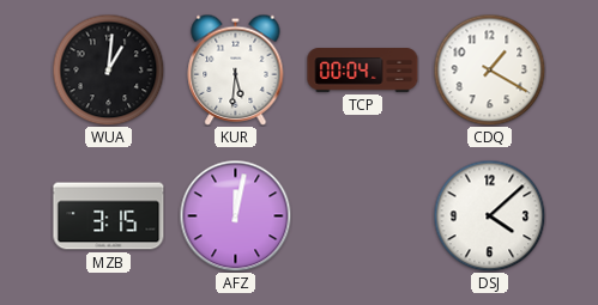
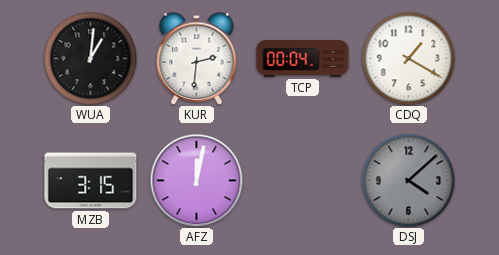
KUR: 5:31 -> 2:31
DSJ dial: white -> grey
